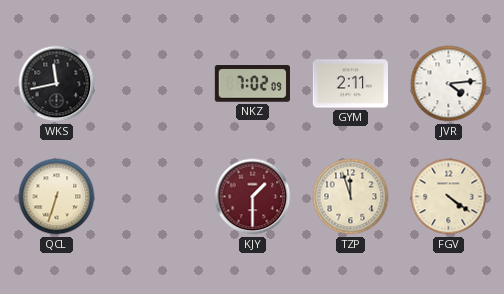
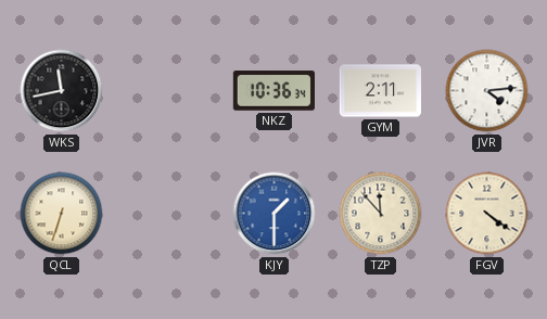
NKZ: 7:02 -> 10:36
KJY dial: burgundy -> blue
TZP: 11:57 -> 11:53
